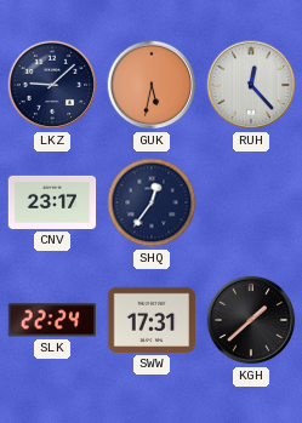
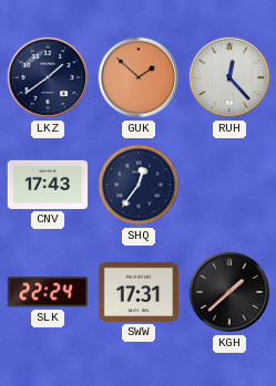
LKZ: 9:08 -> 1:39
GUK: 5:32 -> 1:52
CNV: 23:17 -> 17:43
